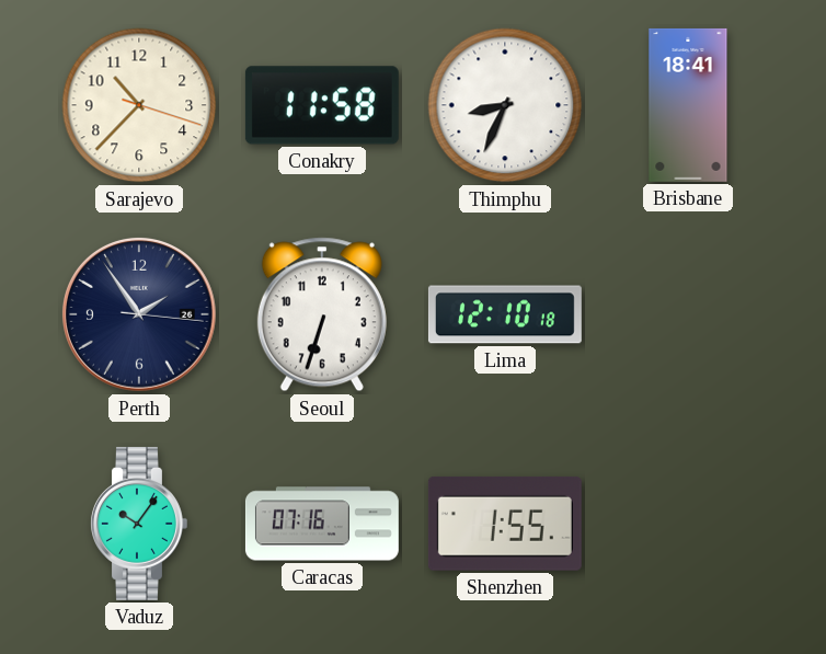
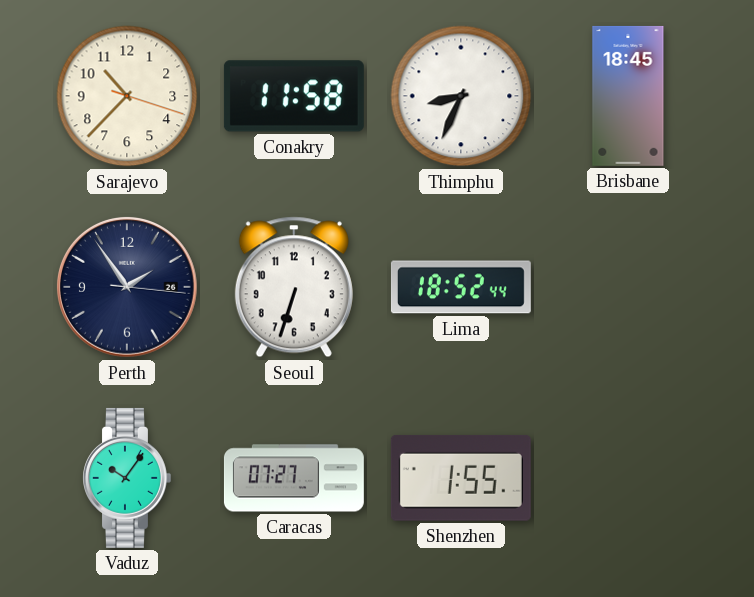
Brisbane: 18:41 -> 18:45
Lima: 12:10 -> 18:52
Caracas: 07:16 -> 07:27
